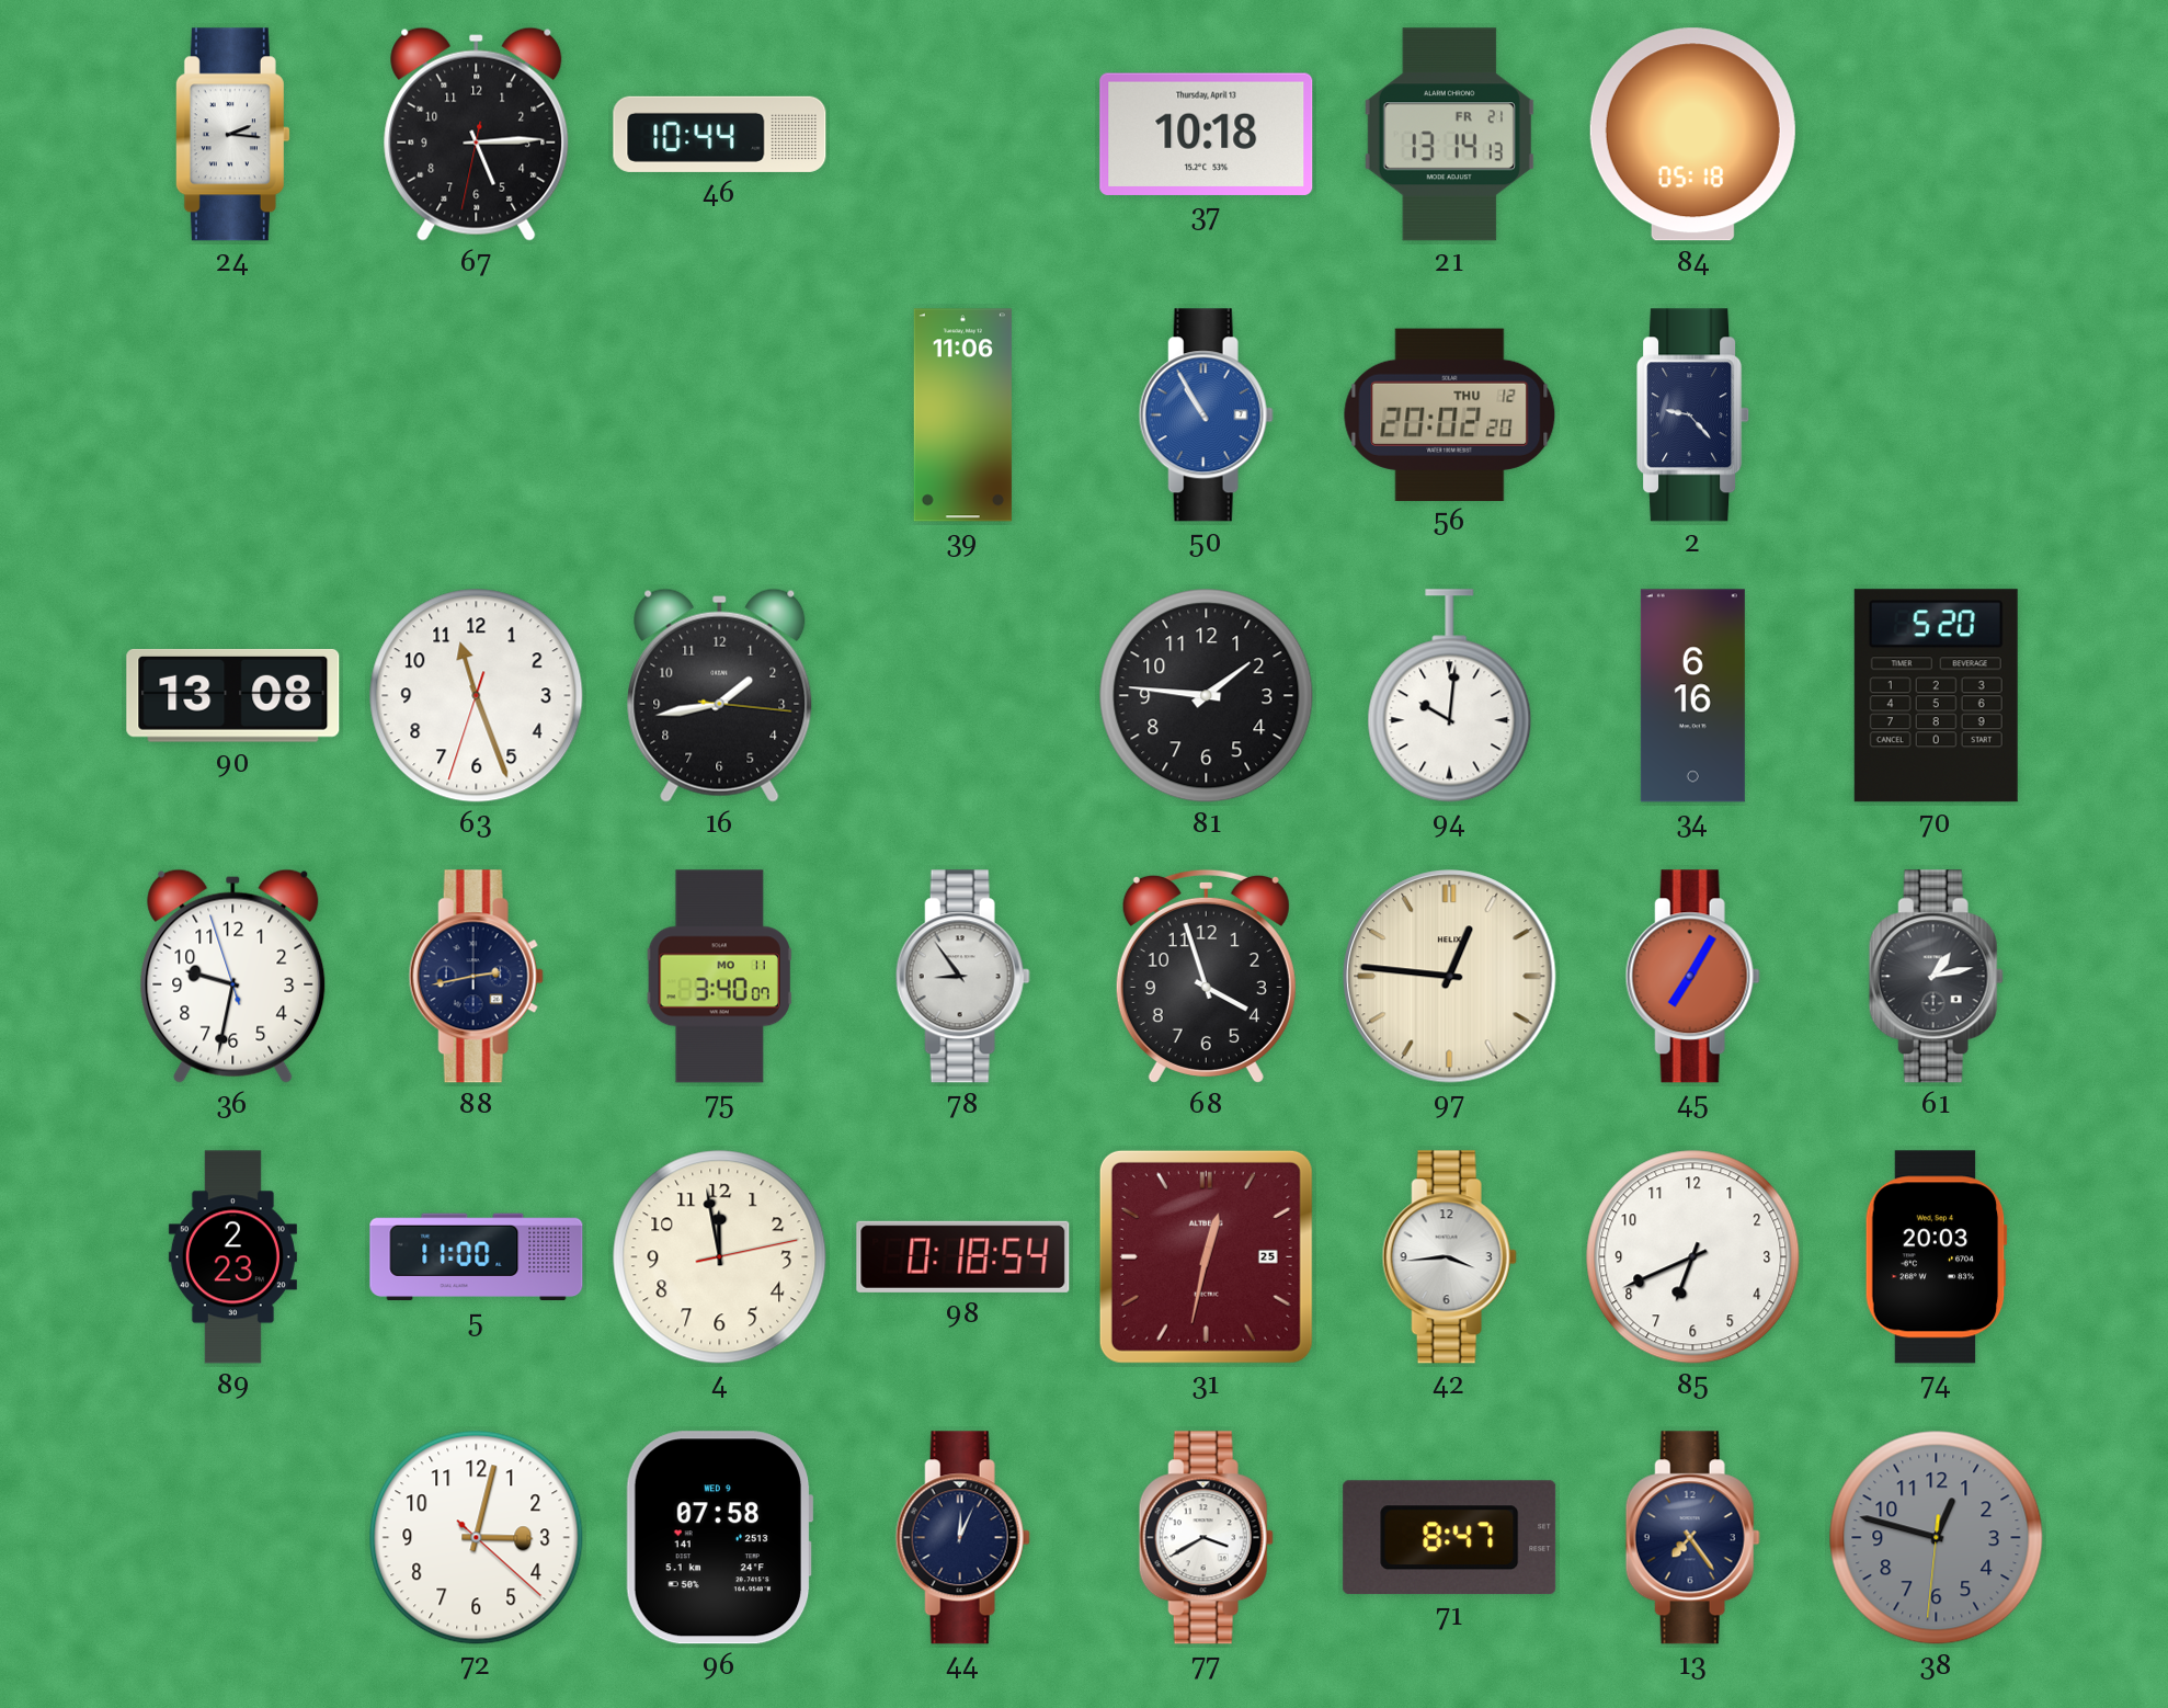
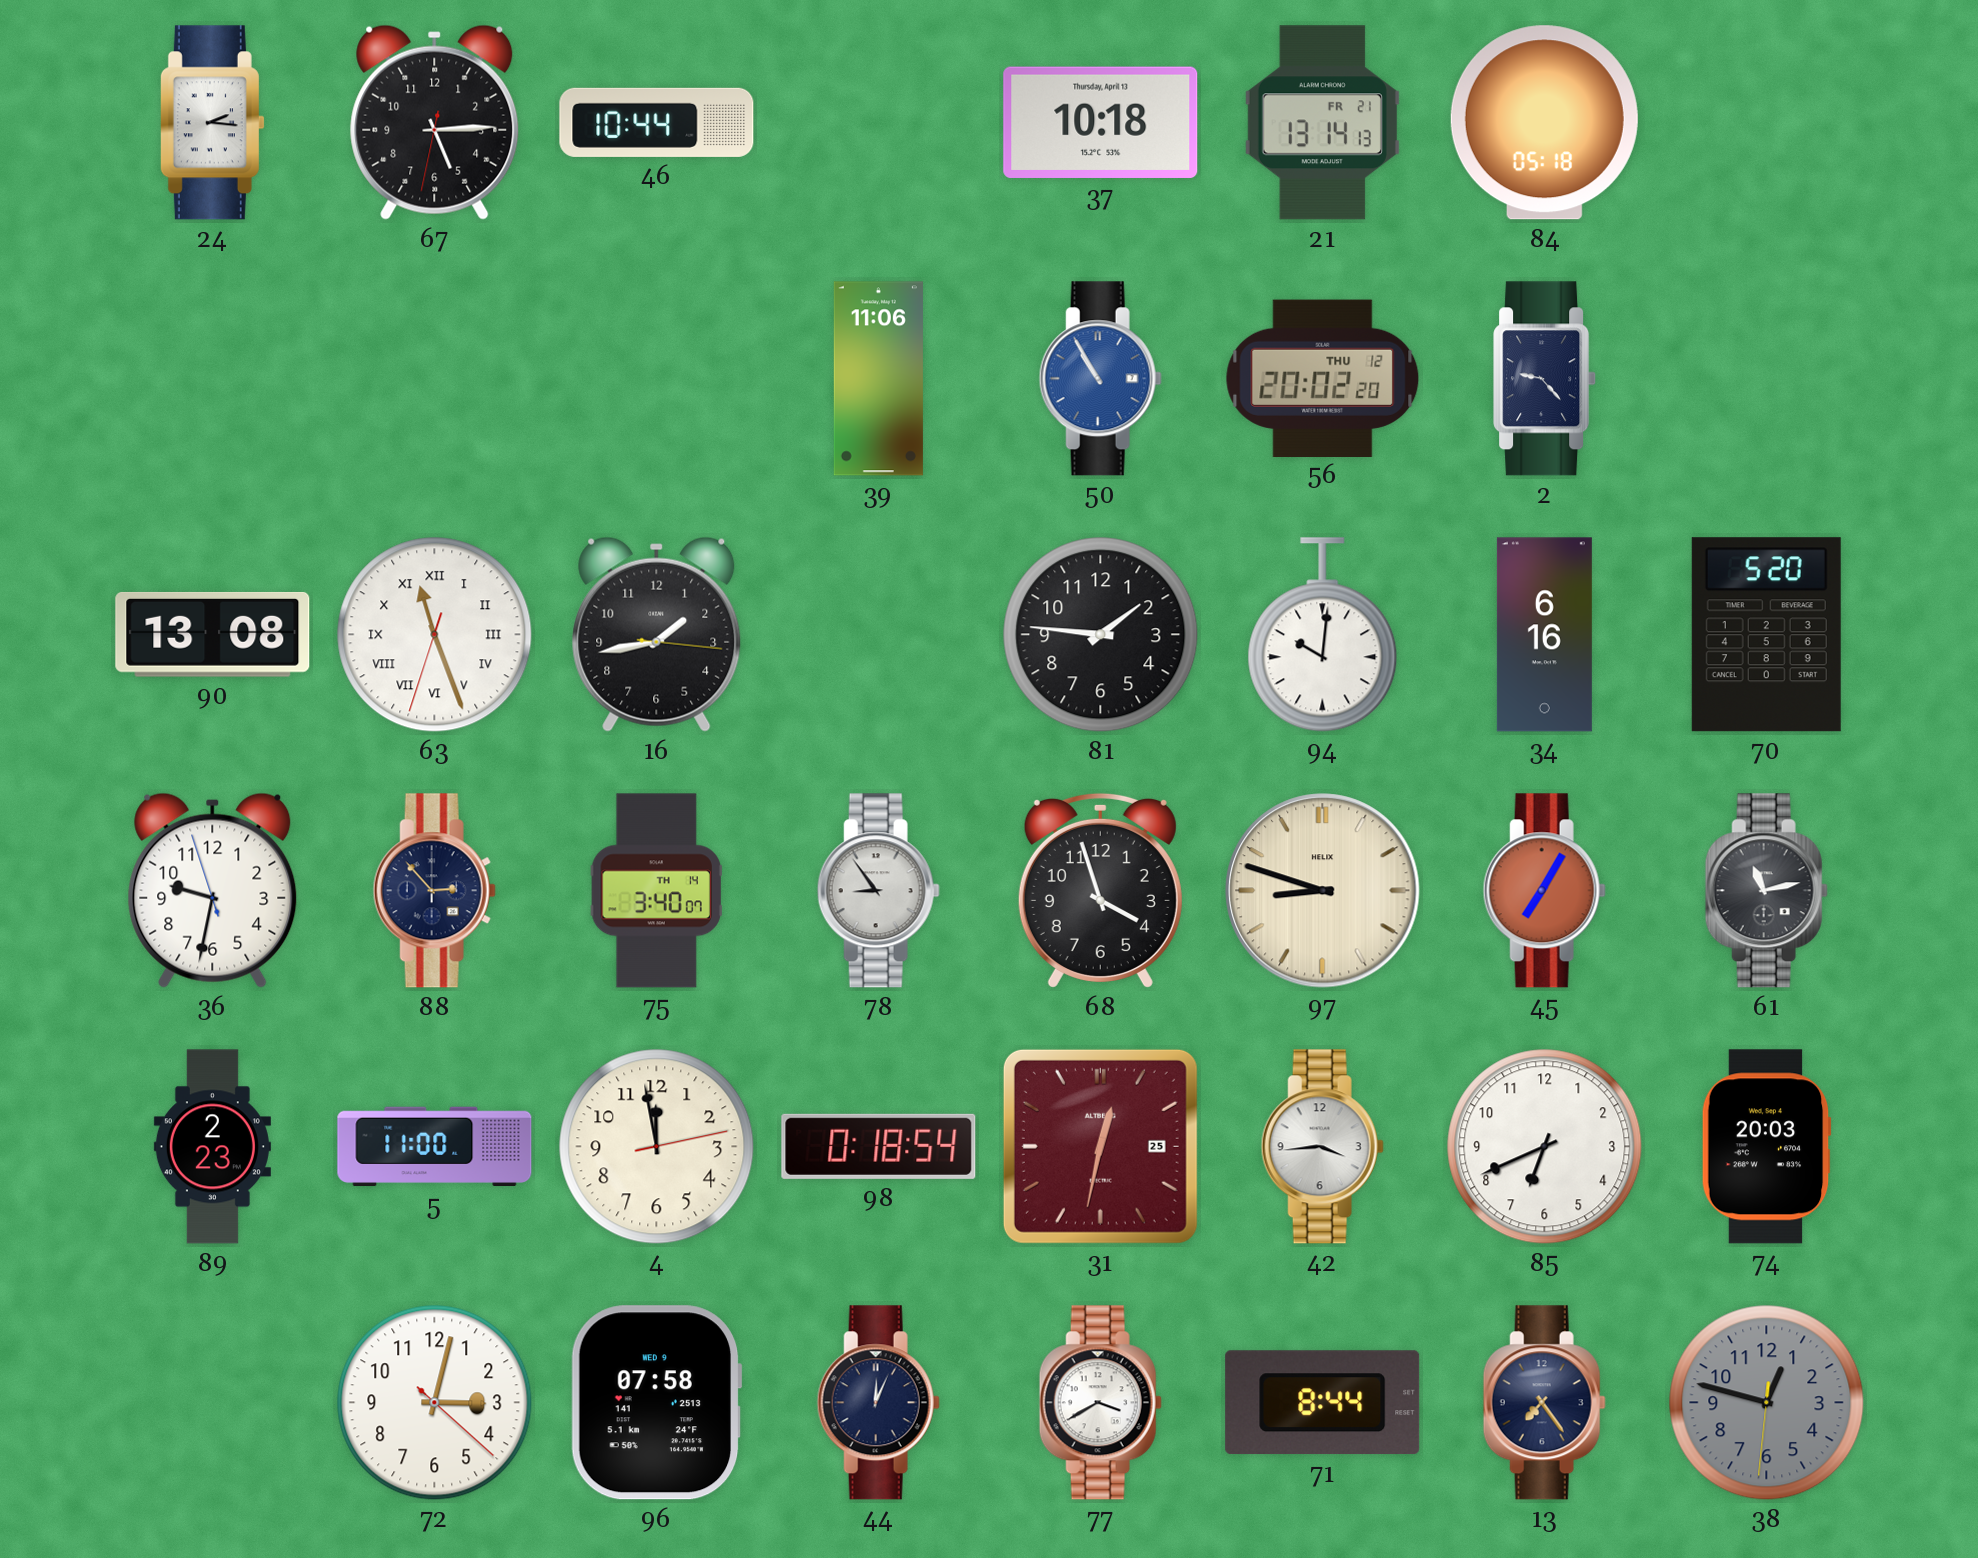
63 numerals: Arabic -> Roman
88: 2:43 -> 2:53
75 date: MO 11 -> TH 14
97: 12:46 -> 8:48
61: 1:13 -> 11:13
71: 8:47 -> 8:44
